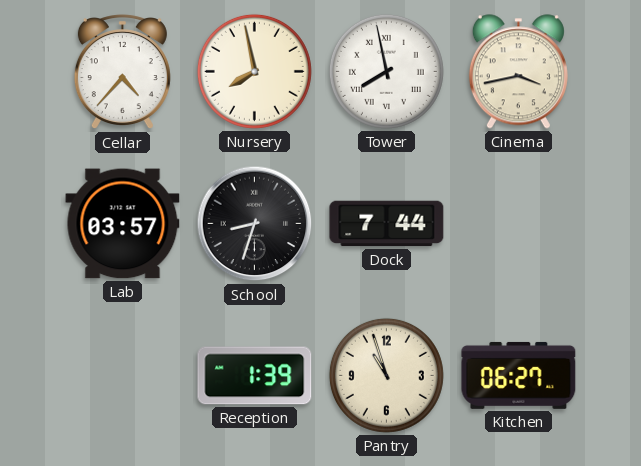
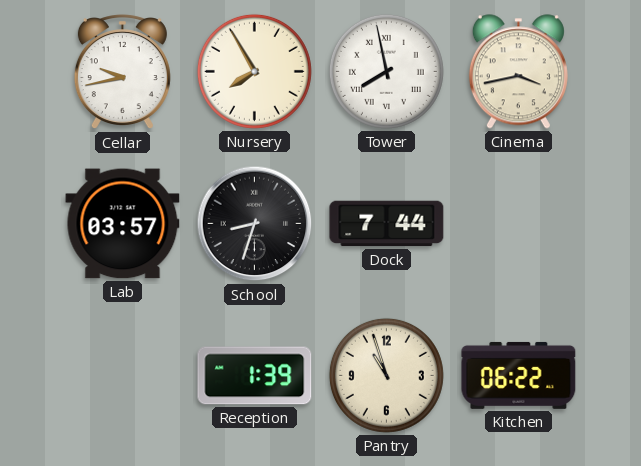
Cellar: 4:37 -> 9:43
Nursery: 7:58 -> 7:55
Kitchen: 06:27 -> 06:22
